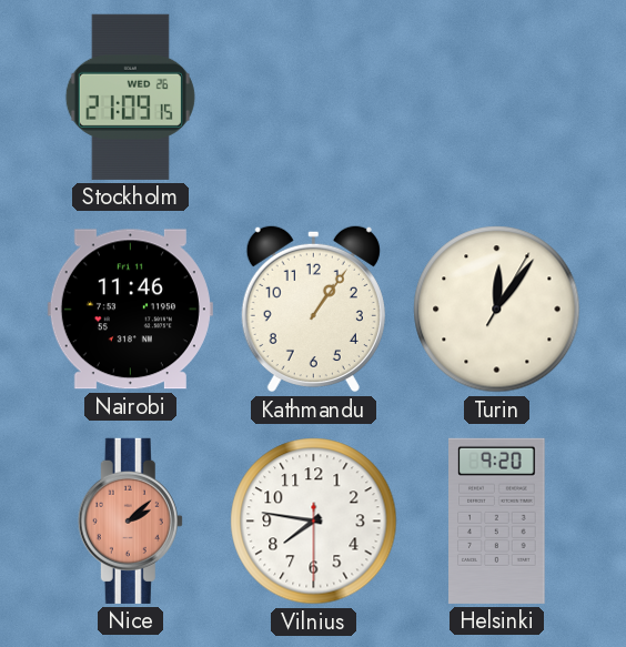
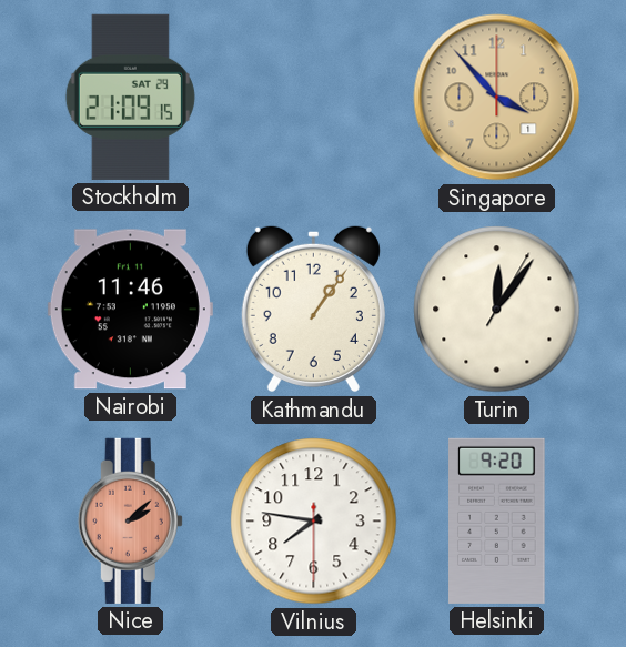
Stockholm date: WED 26 -> SAT 29
Singapore: none -> 3:53
